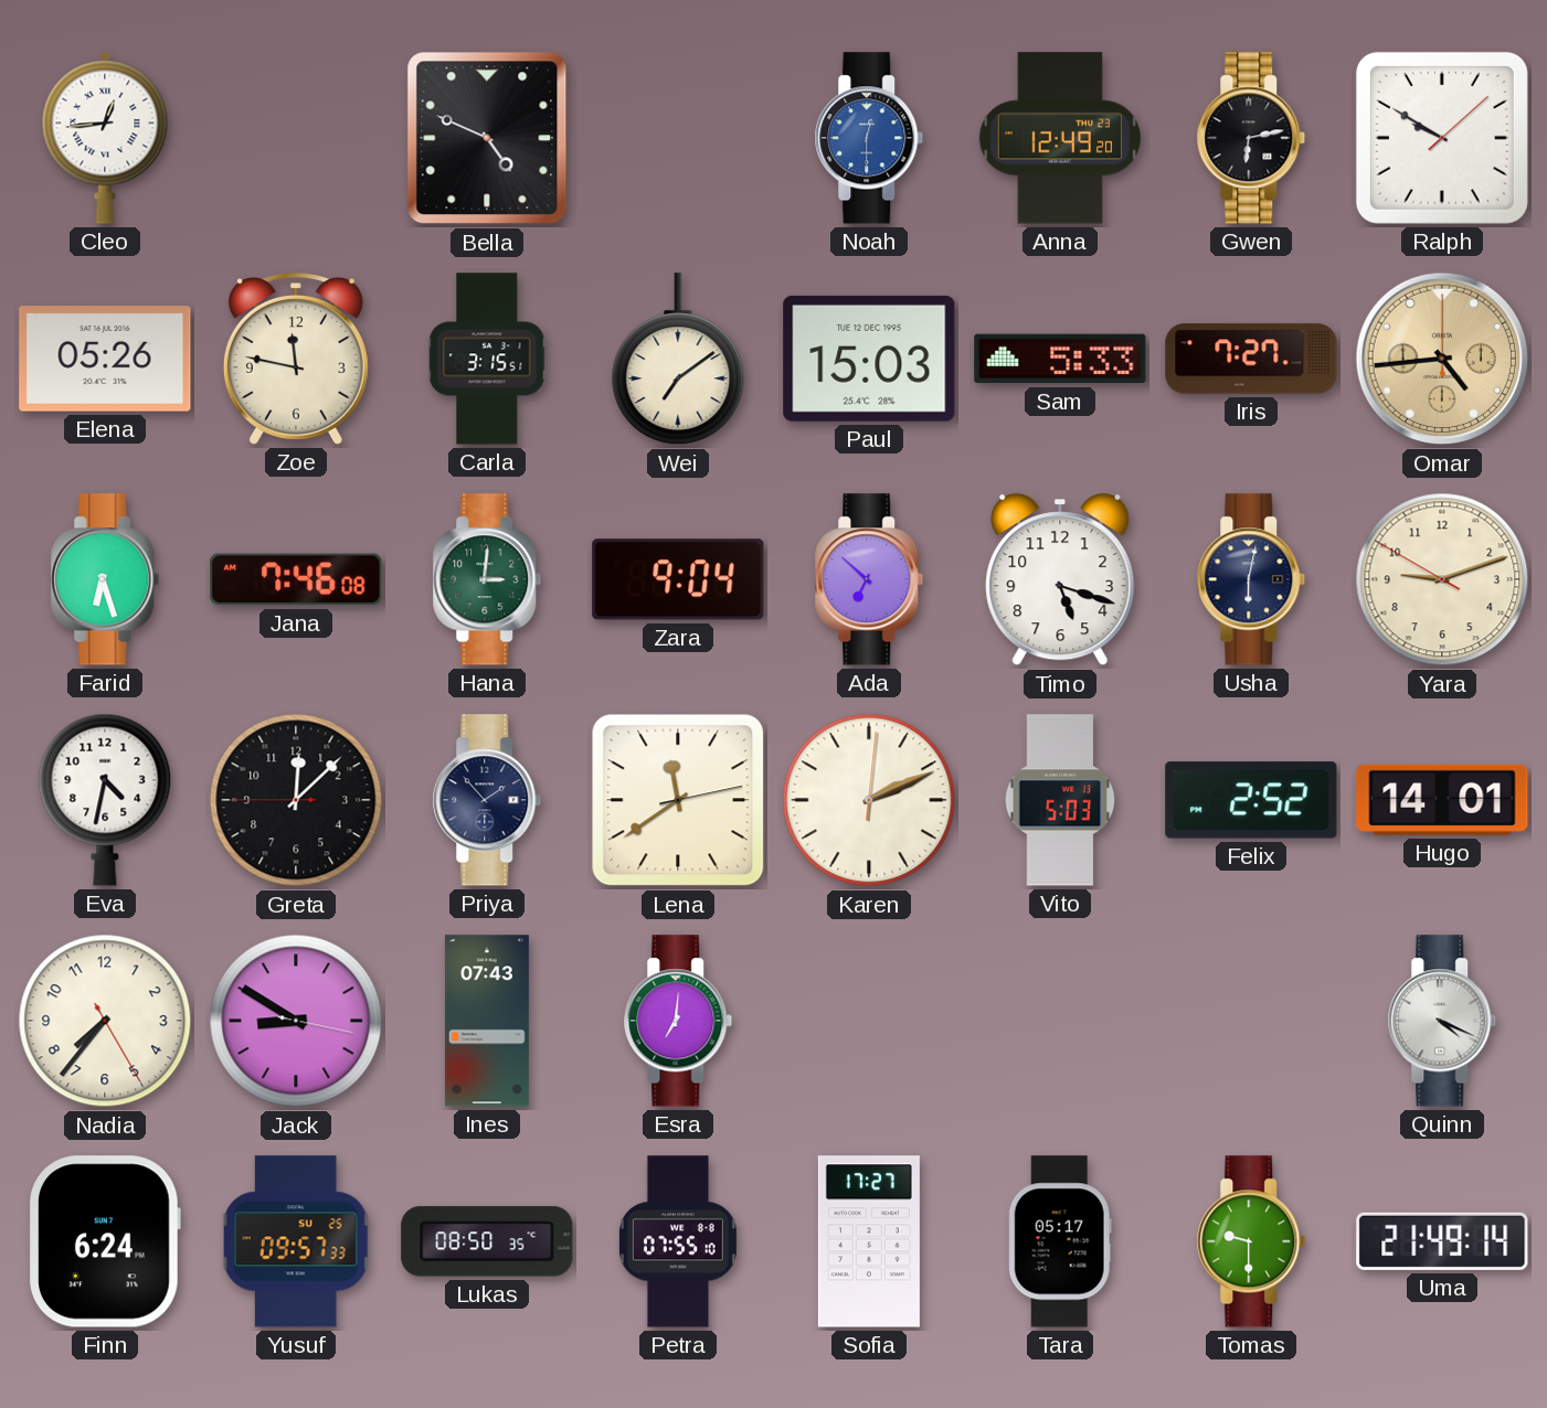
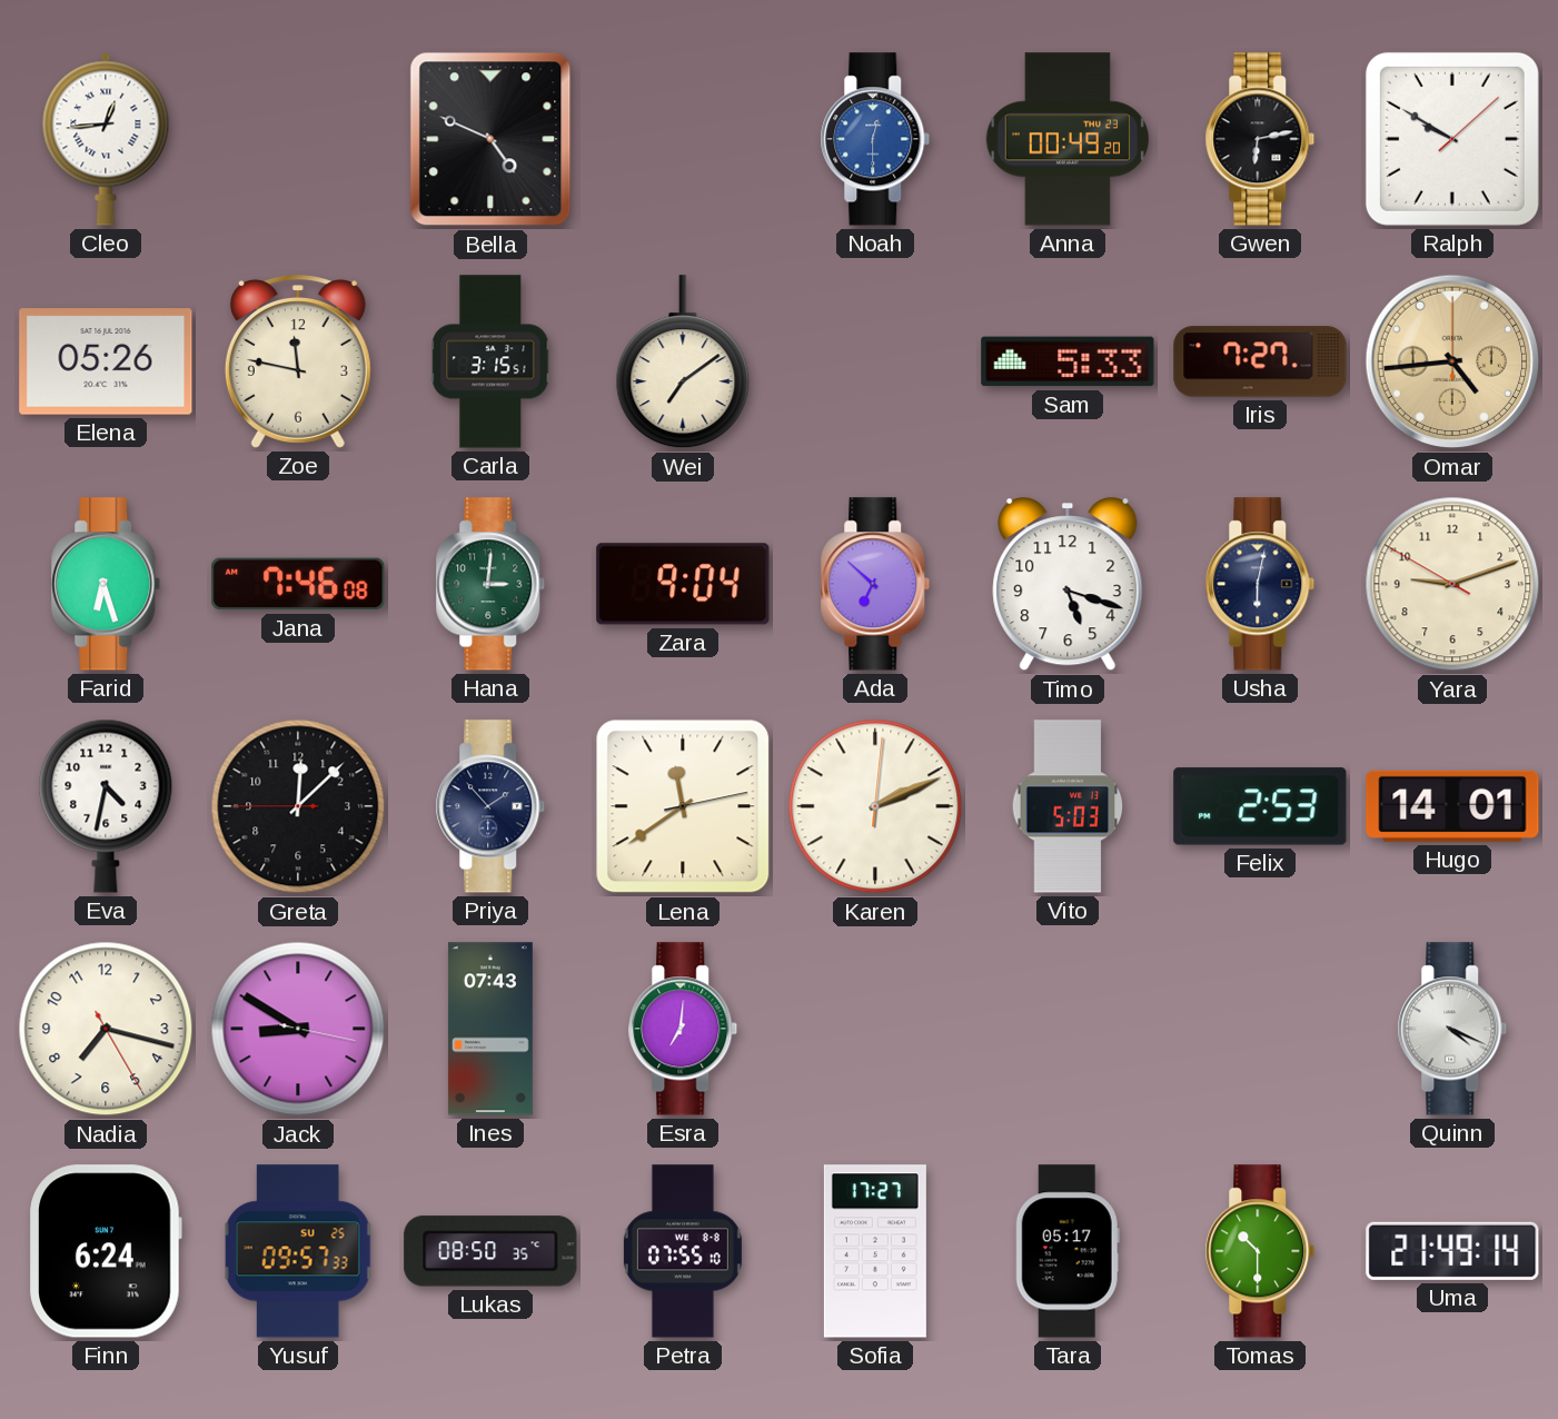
Anna: 12:49 -> 00:49
Paul: 15:03 -> none
Felix: 2:52 -> 2:53
Nadia: 7:36 -> 7:17
Tomas: 9:30 -> 10:30
